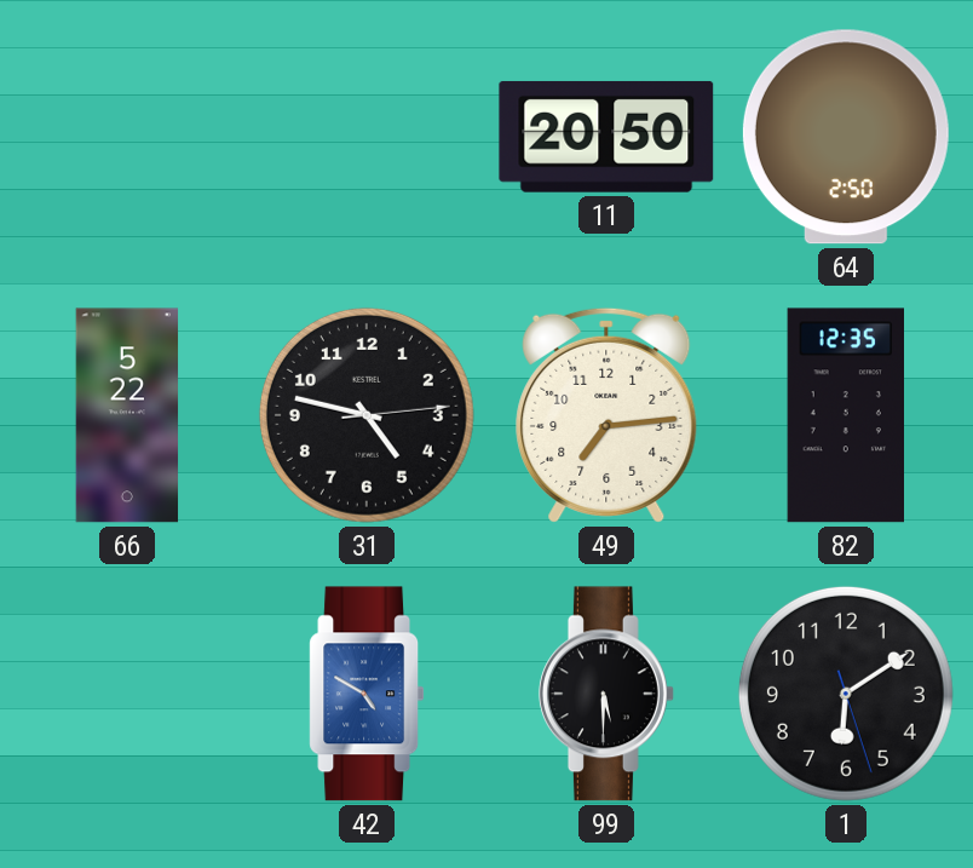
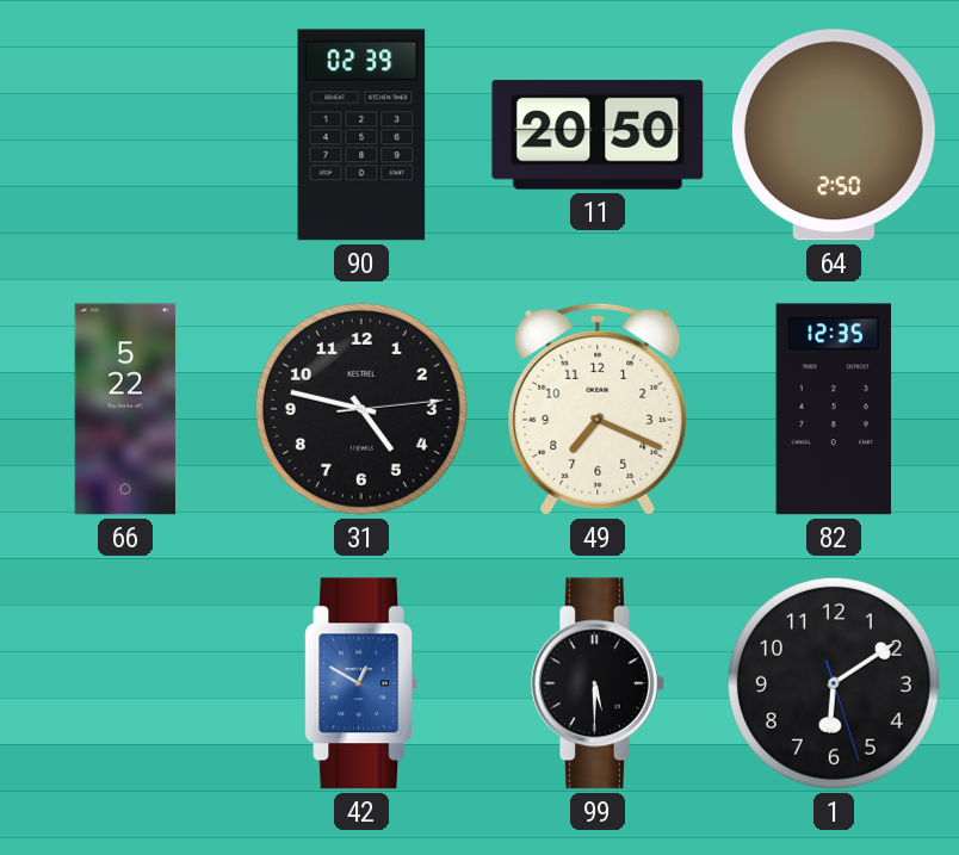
90: none -> 02:39
49: 7:14 -> 7:19
42: 4:50 -> 12:50
